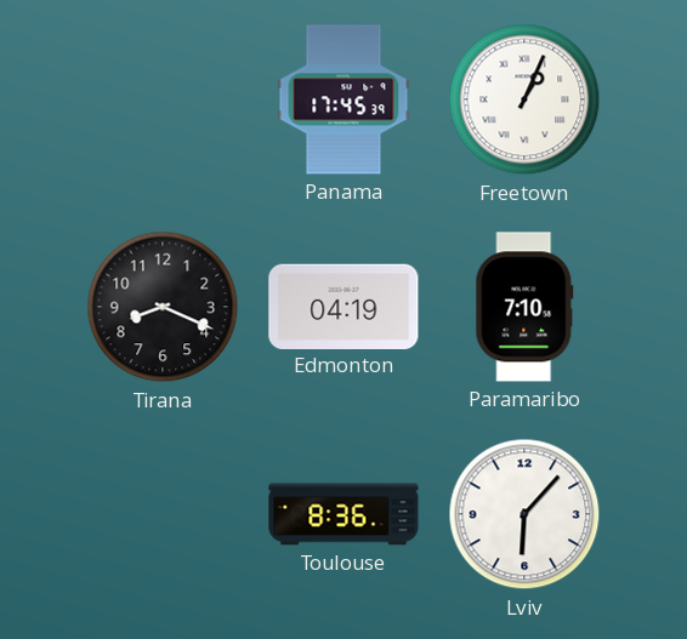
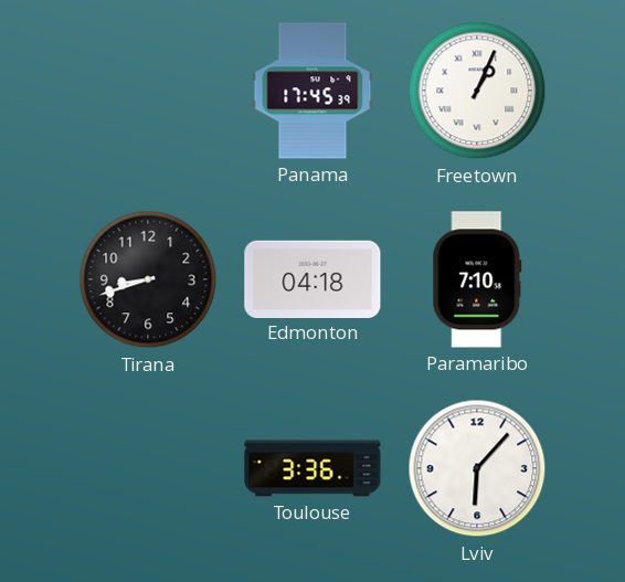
Tirana: 8:19 -> 8:42
Edmonton: 04:19 -> 04:18
Toulouse: 8:36 -> 3:36
